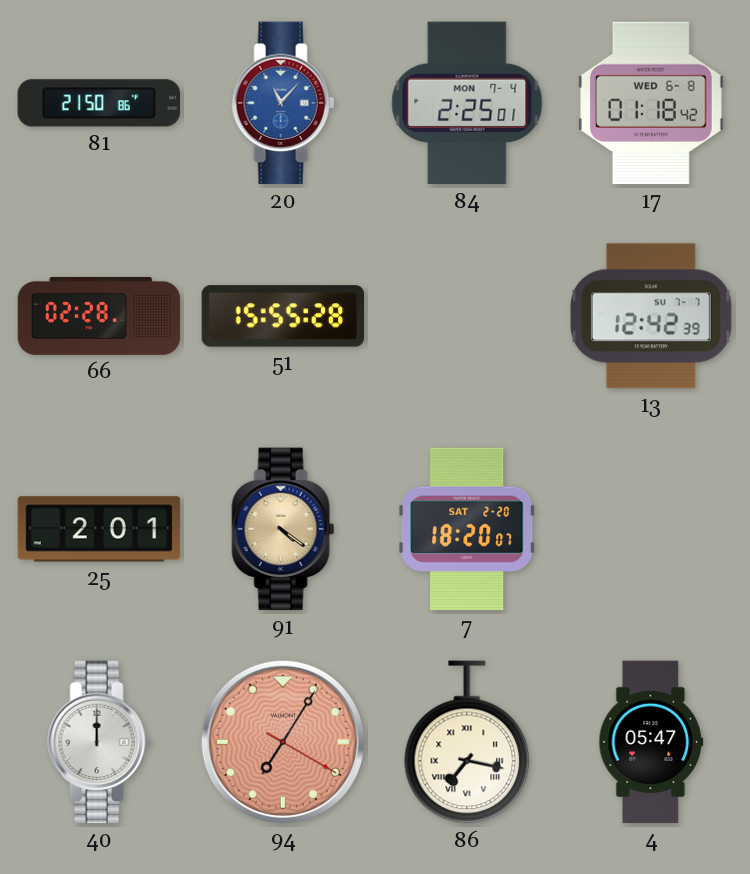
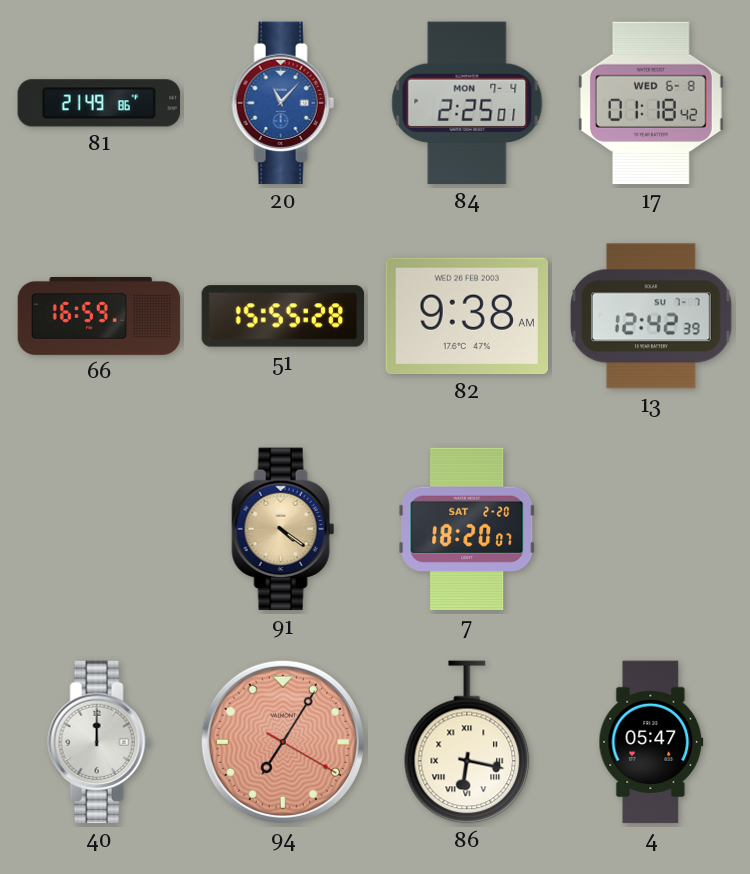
81: 21:50 -> 21:49
66: 02:28 -> 16:59
82: none -> 9:38
25: 2:01 -> none
86: 7:17 -> 6:17
